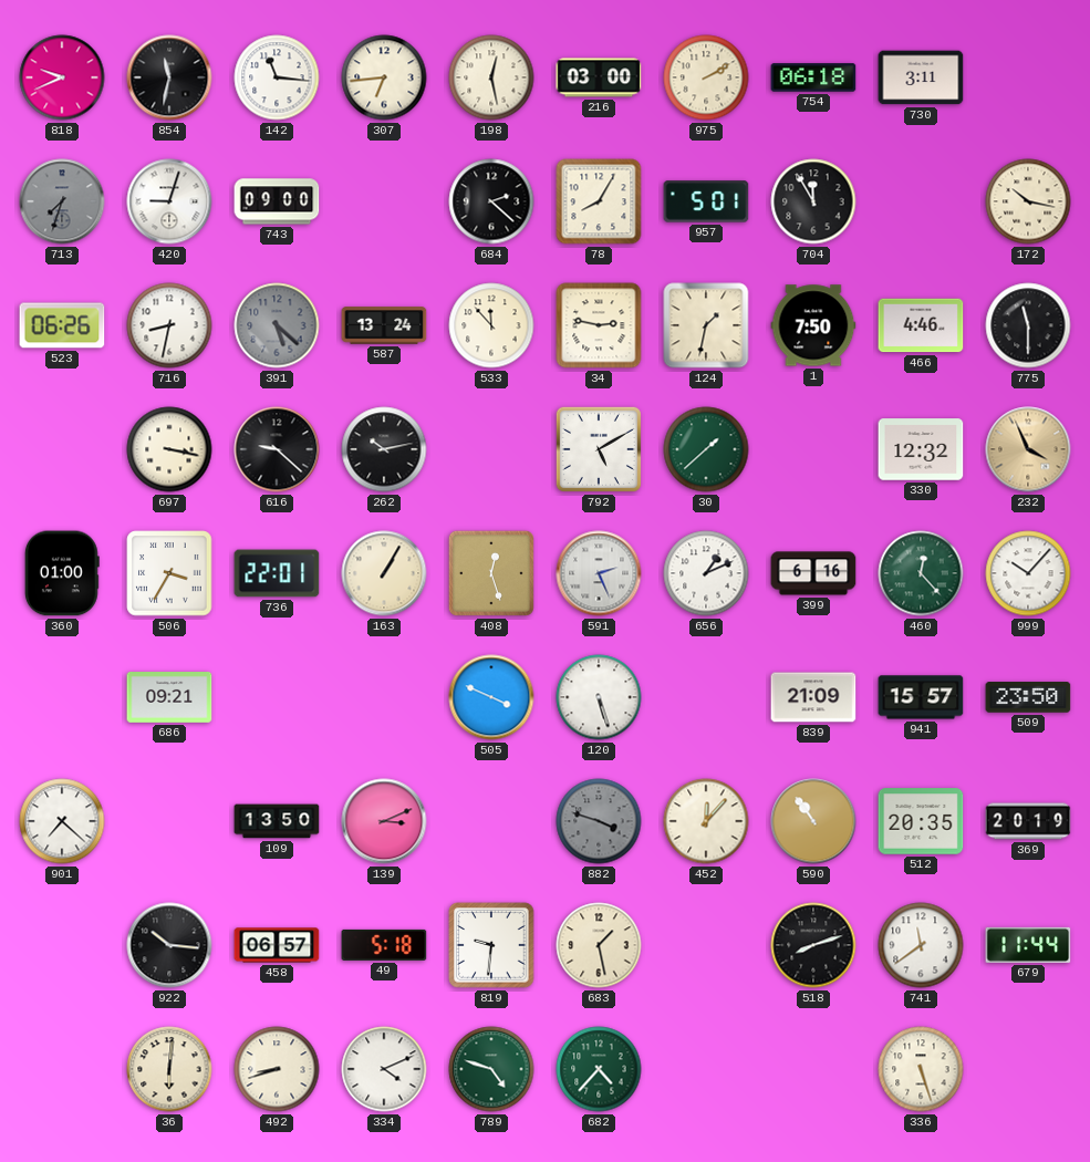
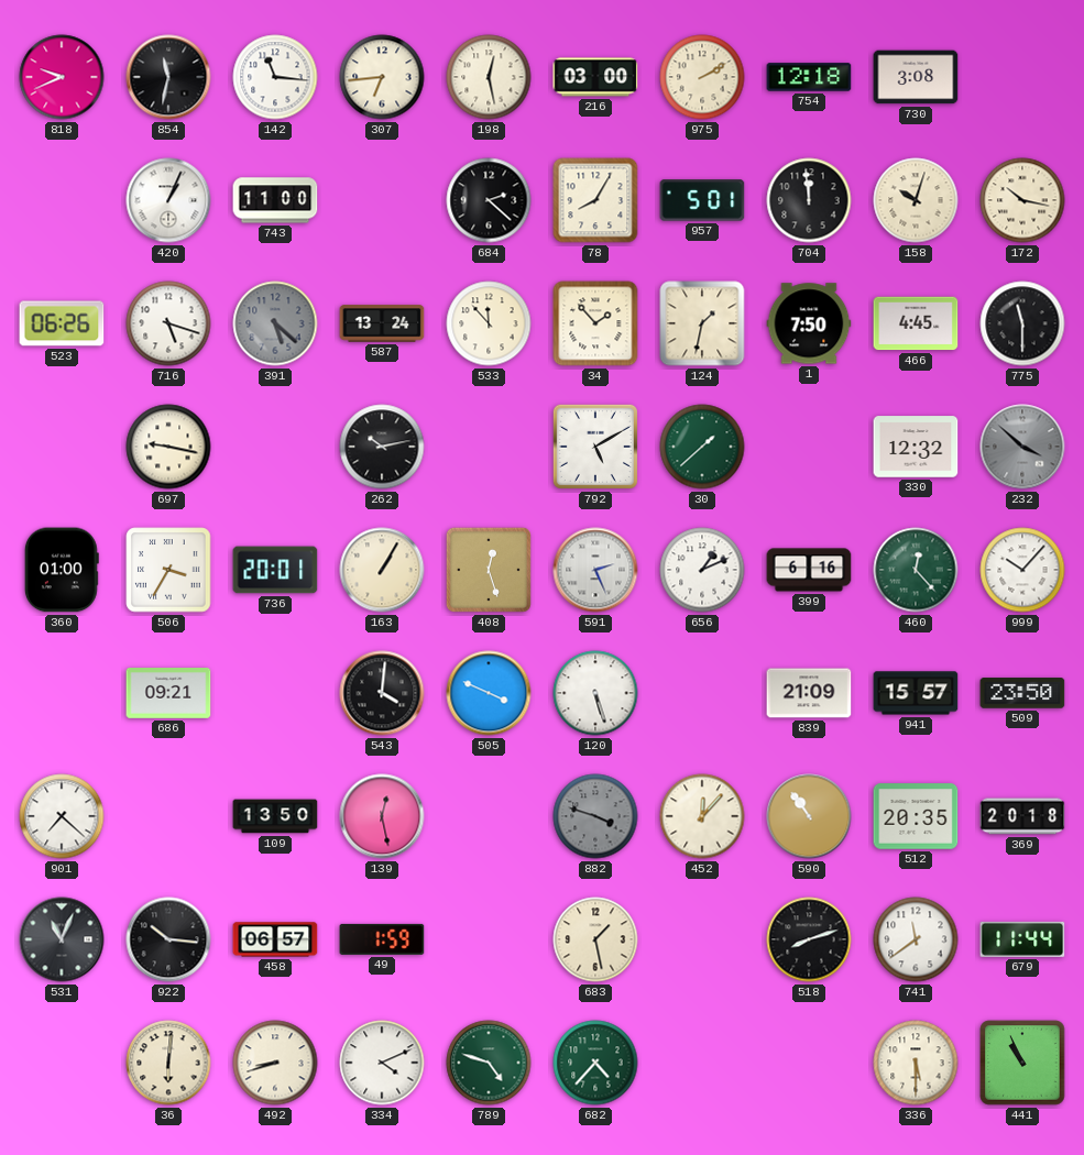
754: 06:18 -> 12:18
730: 3:11 -> 3:08
713: 7:33 -> none
420: 9:03 -> 1:04
743: 09:00 -> 11:00
704: 11:55 -> 11:59
158: none -> 10:03
716: 8:32 -> 5:18
34: 2:47 -> 1:53
466: 4:46 -> 4:45
697: 3:17 -> 9:17
616: 9:22 -> none
232: 3:56 -> 3:52
232 dial: champagne -> grey
736: 22:01 -> 20:01
543: none -> 4:01
139: 3:11 -> 12:28
369: 20:19 -> 20:18
531: none -> 11:04
49: 5:18 -> 1:59
819: 9:31 -> none
336: 5:27 -> 5:30
441: none -> 10:56
